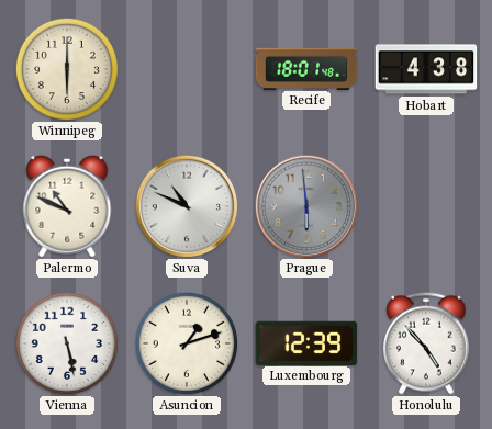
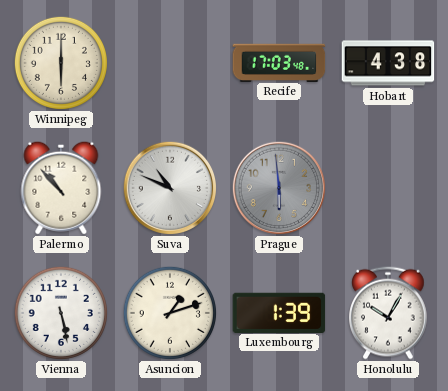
Recife: 18:01 -> 17:03
Palermo: 10:49 -> 10:53
Luxembourg: 12:39 -> 1:39
Honolulu: 4:53 -> 10:05
